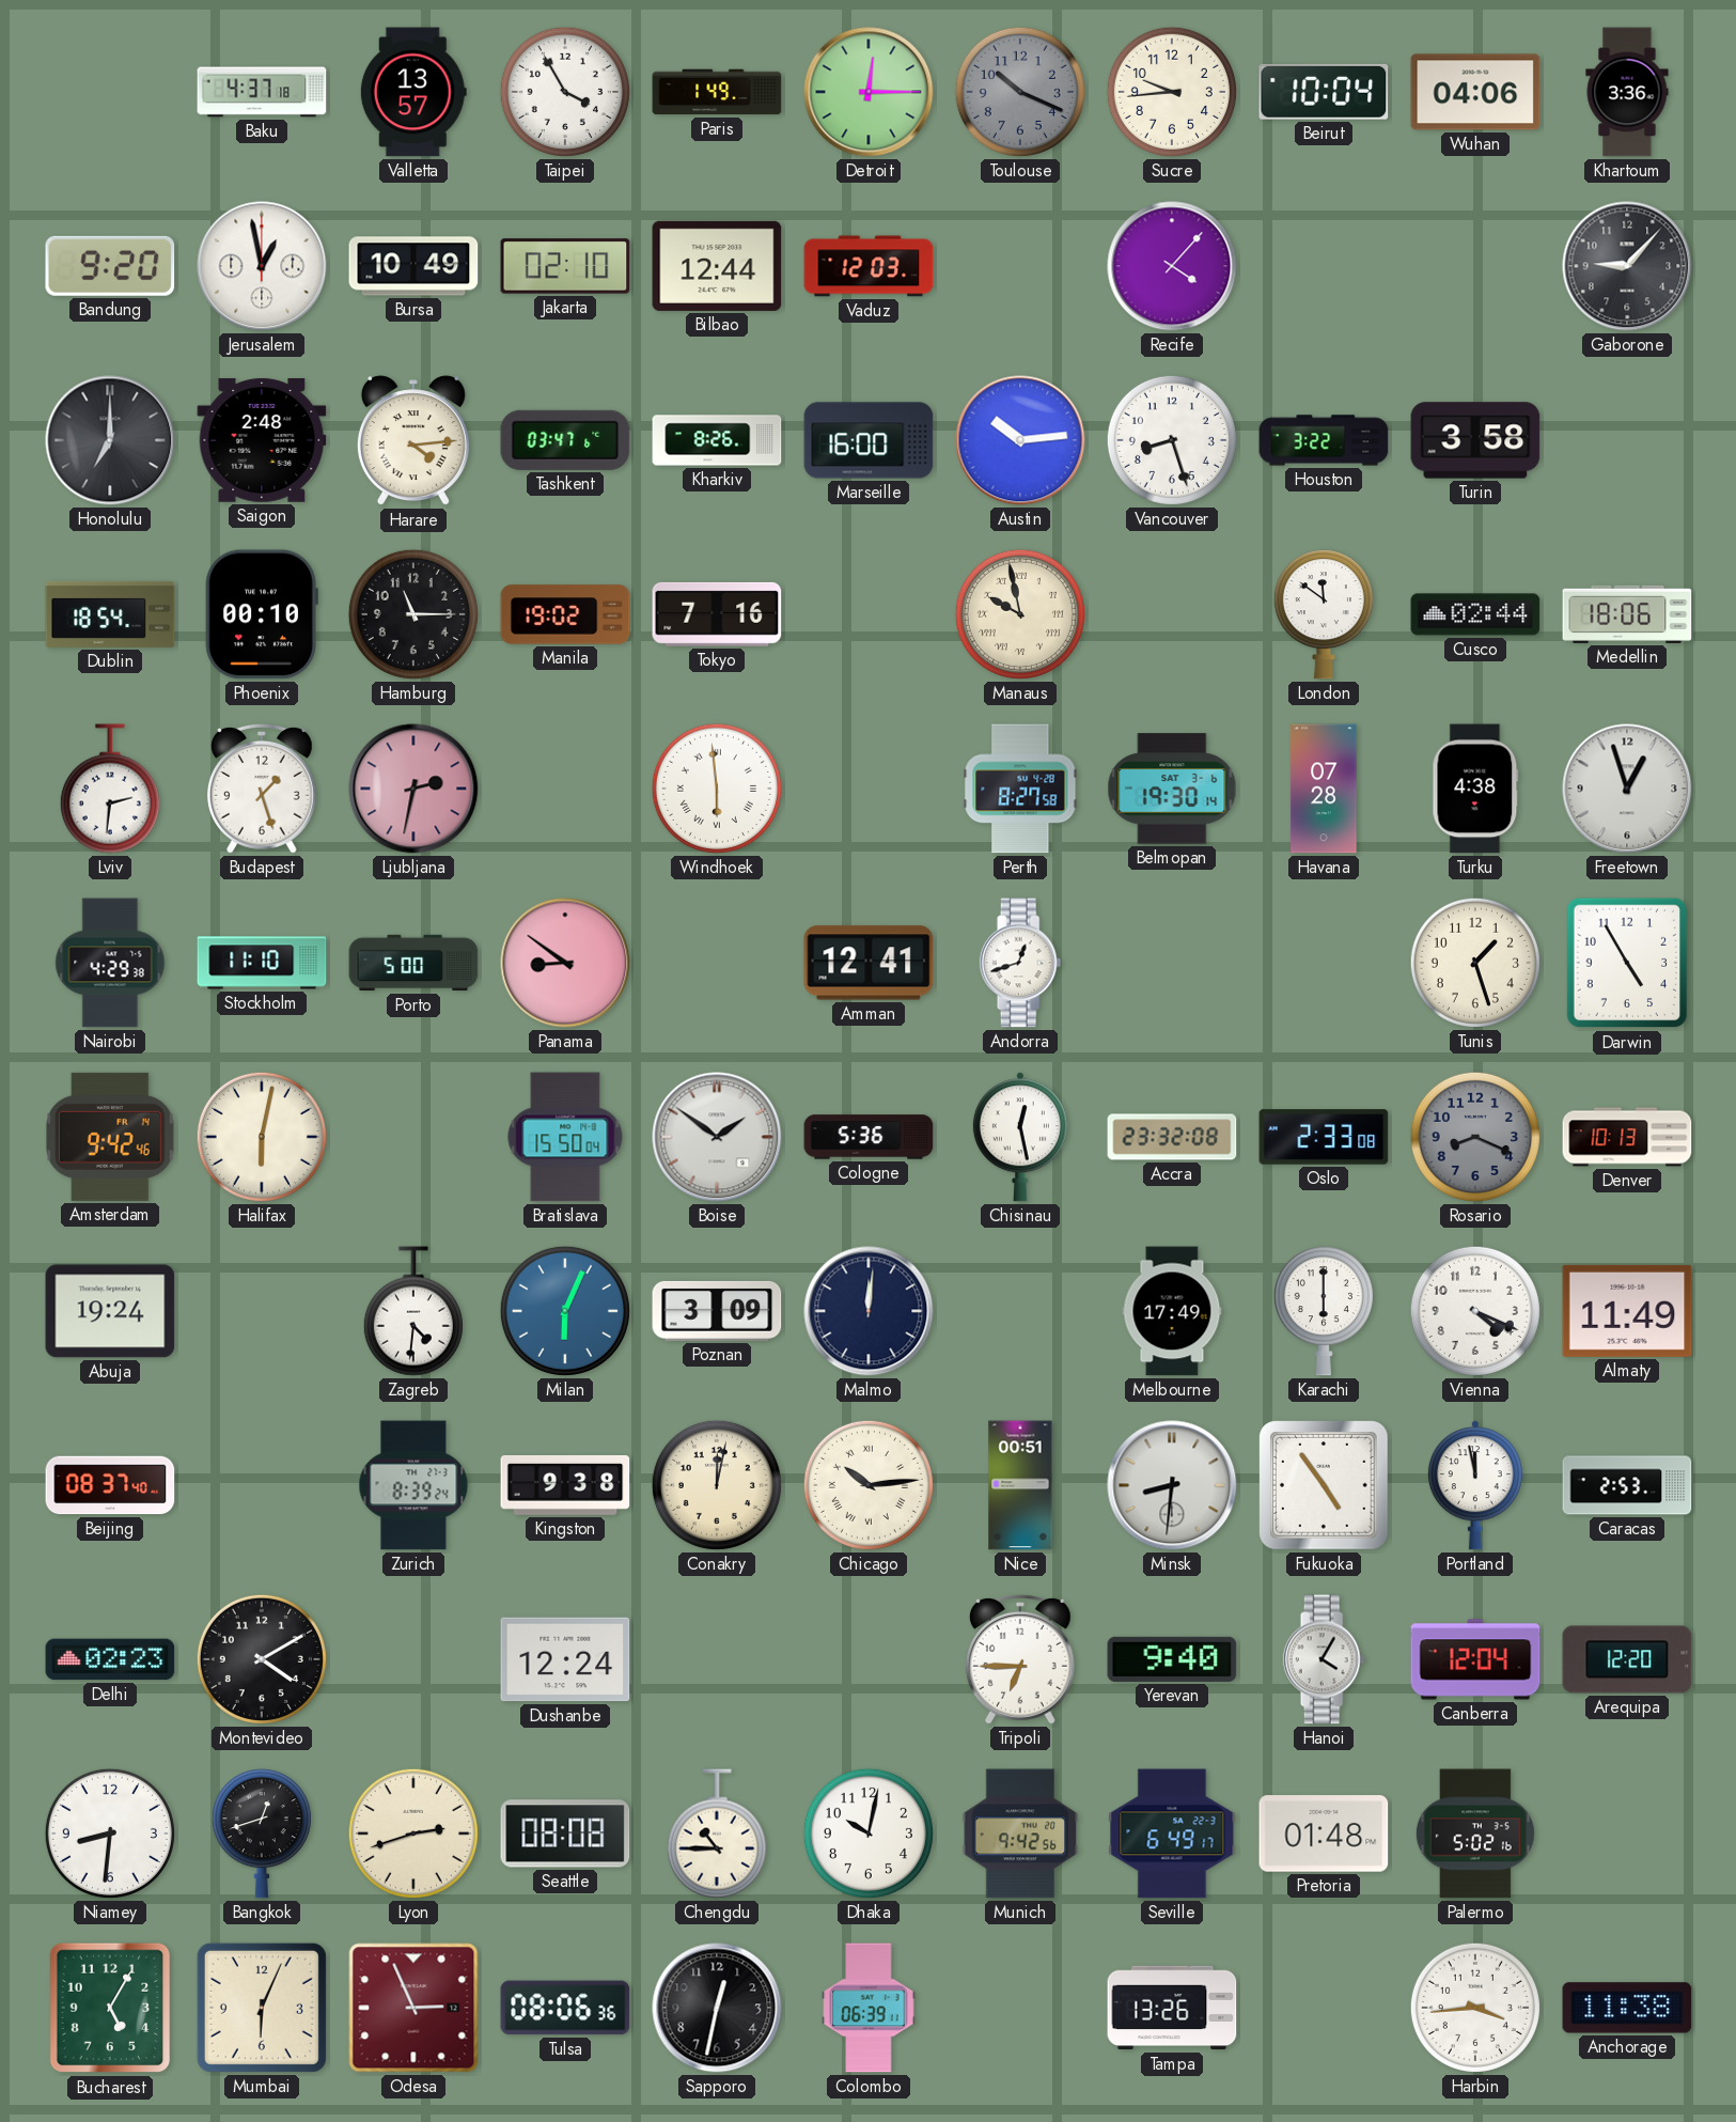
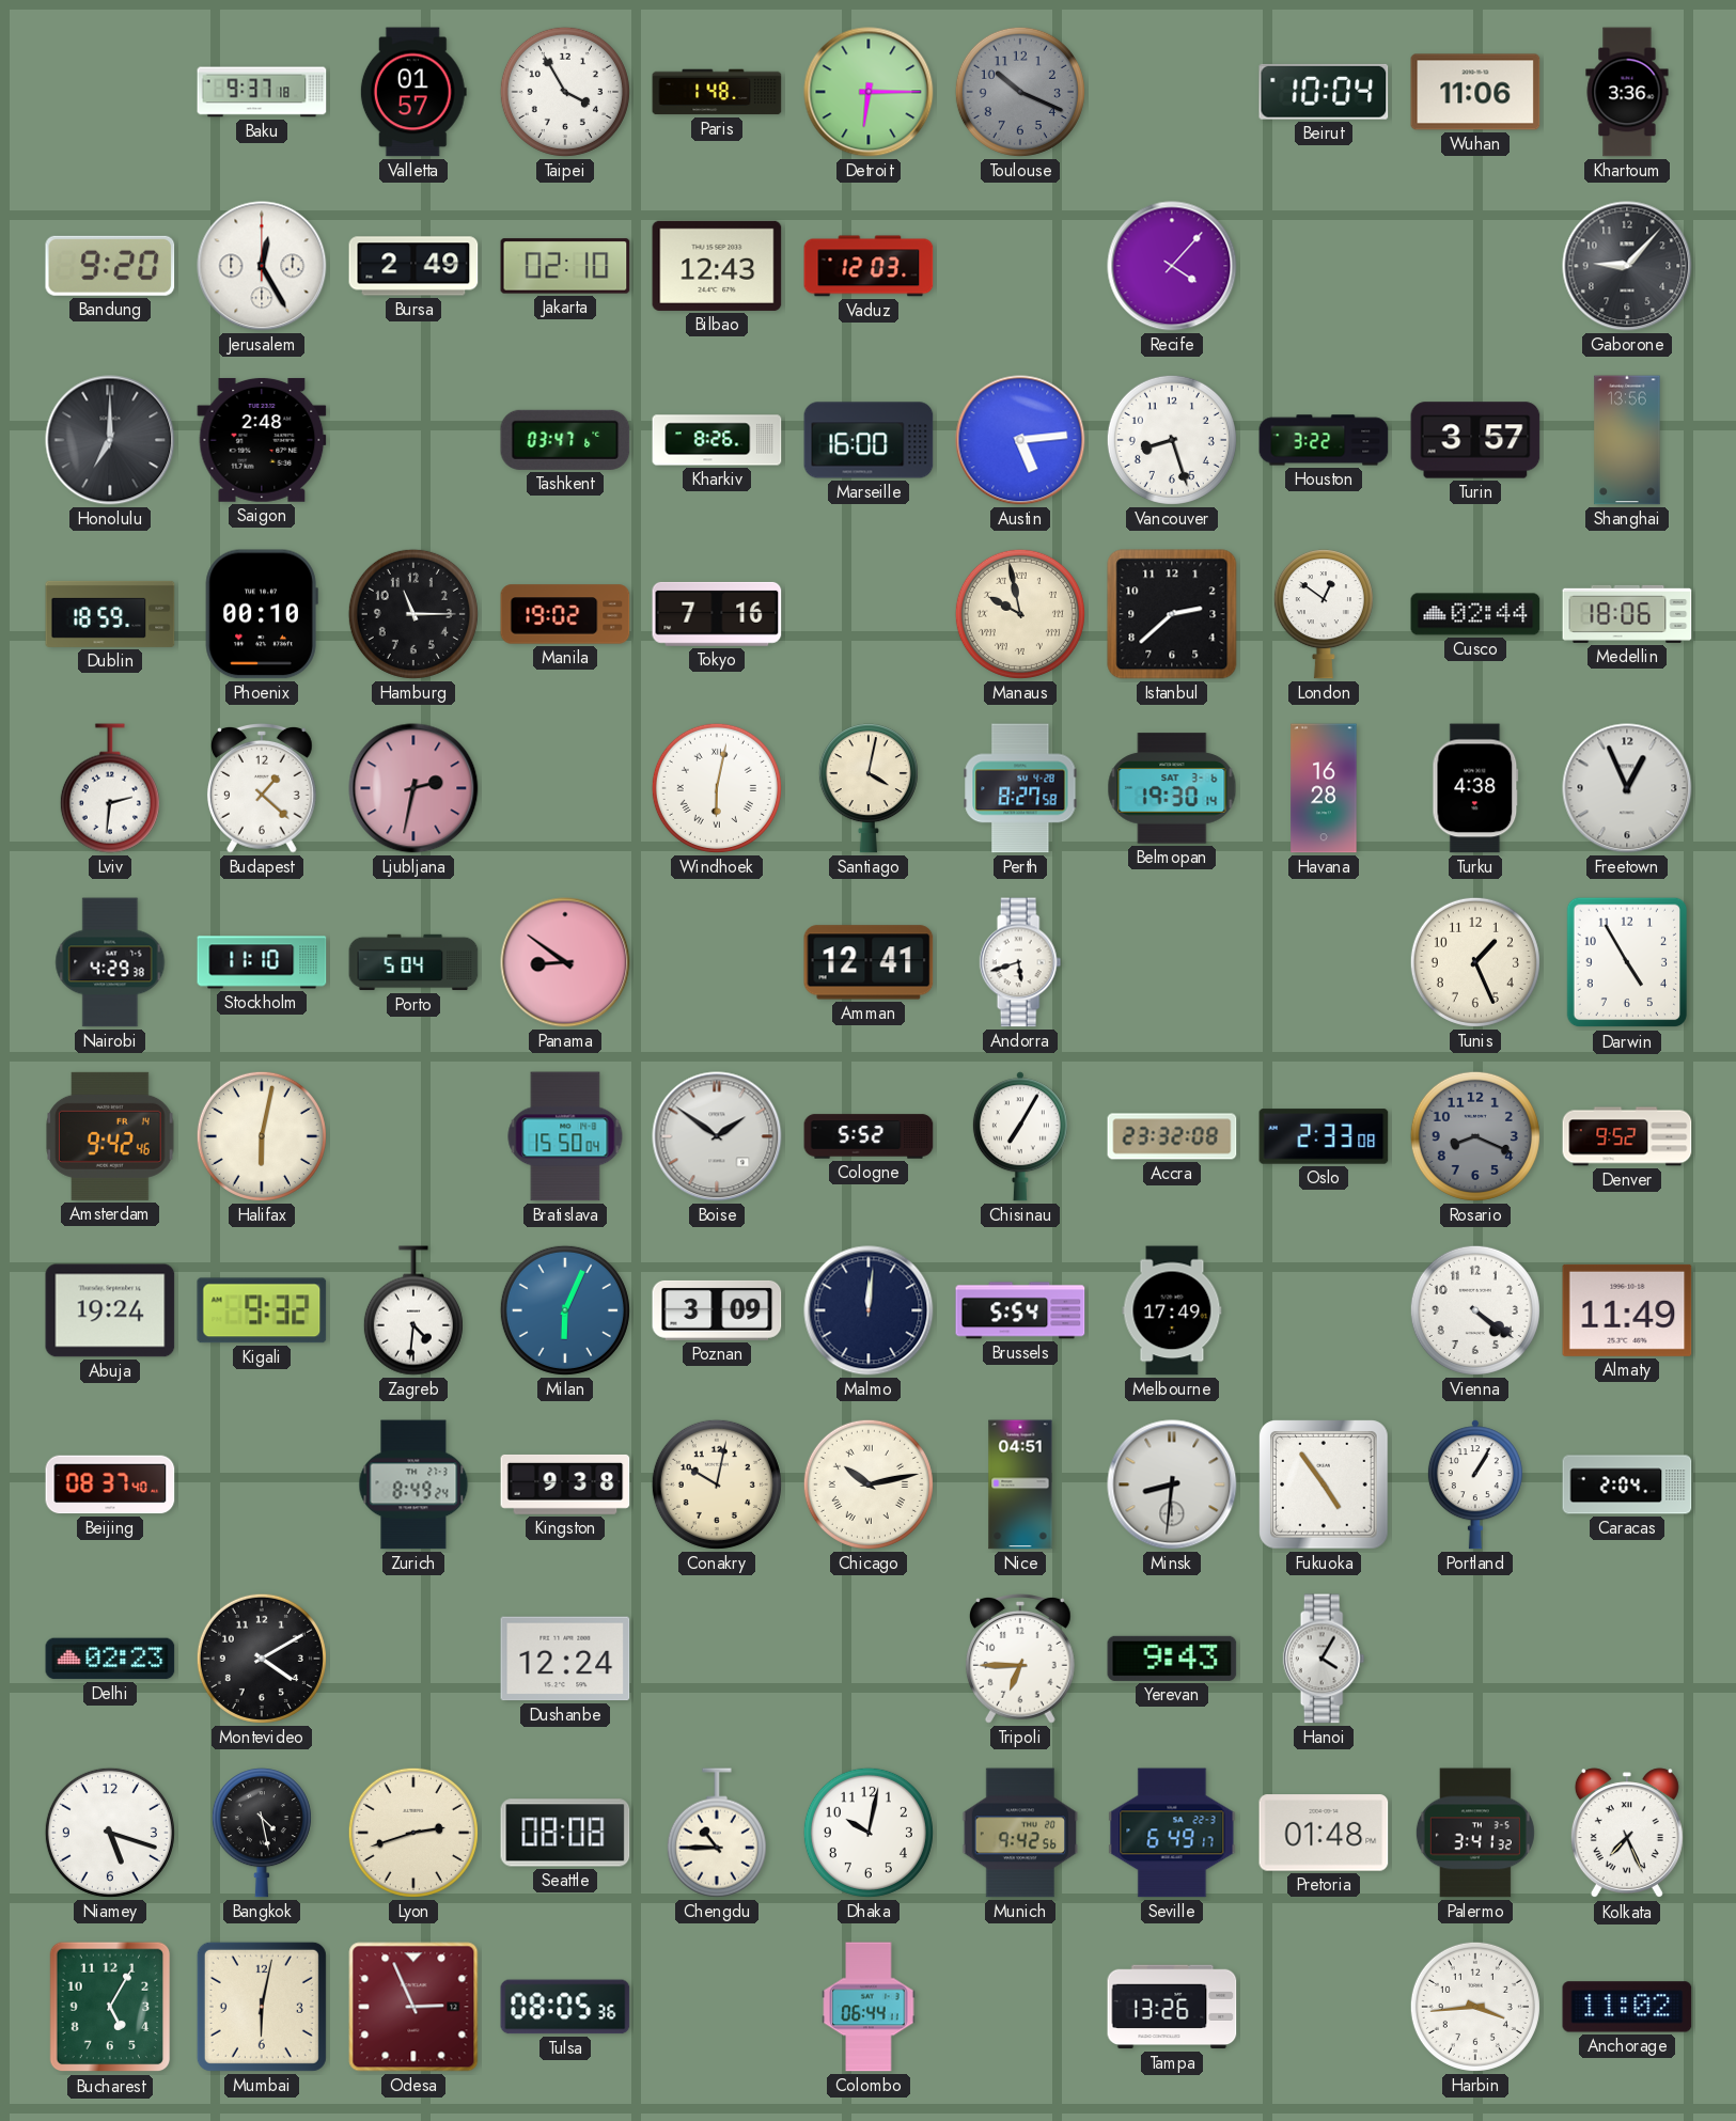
Baku: 4:37 -> 9:37
Valletta: 13:57 -> 01:57
Paris: 1:49 -> 1:48
Detroit: 12:15 -> 6:15
Sucre: 9:44 -> none
Wuhan: 04:06 -> 11:06
Jerusalem: 12:58 -> 12:25
Bursa: 10:49 -> 2:49
Bilbao: 12:44 -> 12:43
Harare: 4:14 -> none
Austin: 10:14 -> 5:14
Turin: 3:58 -> 3:57
Shanghai: none -> 13:56
Dublin: 18:54 -> 18:59
Istanbul: none -> 2:38
London: 11:51 -> 12:51
Budapest: 1:27 -> 1:22
Windhoek: 5:59 -> 6:02
Santiago: none -> 4:02
Havana: 07:28 -> 16:28
Freetown: 12:57 -> 12:56
Porto: 5:00 -> 5:04
Andorra: 12:42 -> 5:42
Tunis: 1:27 -> 1:26
Cologne: 5:36 -> 5:52
Chisinau: 12:28 -> 7:05
Denver: 10:13 -> 9:52
Kigali: none -> 9:32
Brussels: none -> 5:54
Karachi: 6:00 -> none
Vienna: 4:19 -> 4:21
Zurich: 8:39 -> 8:49
Conakry: 12:02 -> 10:02
Chicago: 10:14 -> 10:13
Nice: 00:51 -> 04:51
Portland: 11:58 -> 1:05
Caracas: 2:53 -> 2:04
Yerevan: 9:40 -> 9:43
Canberra: 12:04 -> none
Arequipa: 12:20 -> none
Niamey: 8:31 -> 5:18
Bangkok: 12:42 -> 4:28
Palermo: 5:02 -> 3:41
Kolkata: none -> 7:26
Mumbai: 6:04 -> 6:02
Tulsa: 08:06 -> 08:05
Sapporo: 12:32 -> none
Colombo: 06:39 -> 06:44
Anchorage: 11:38 -> 11:02
